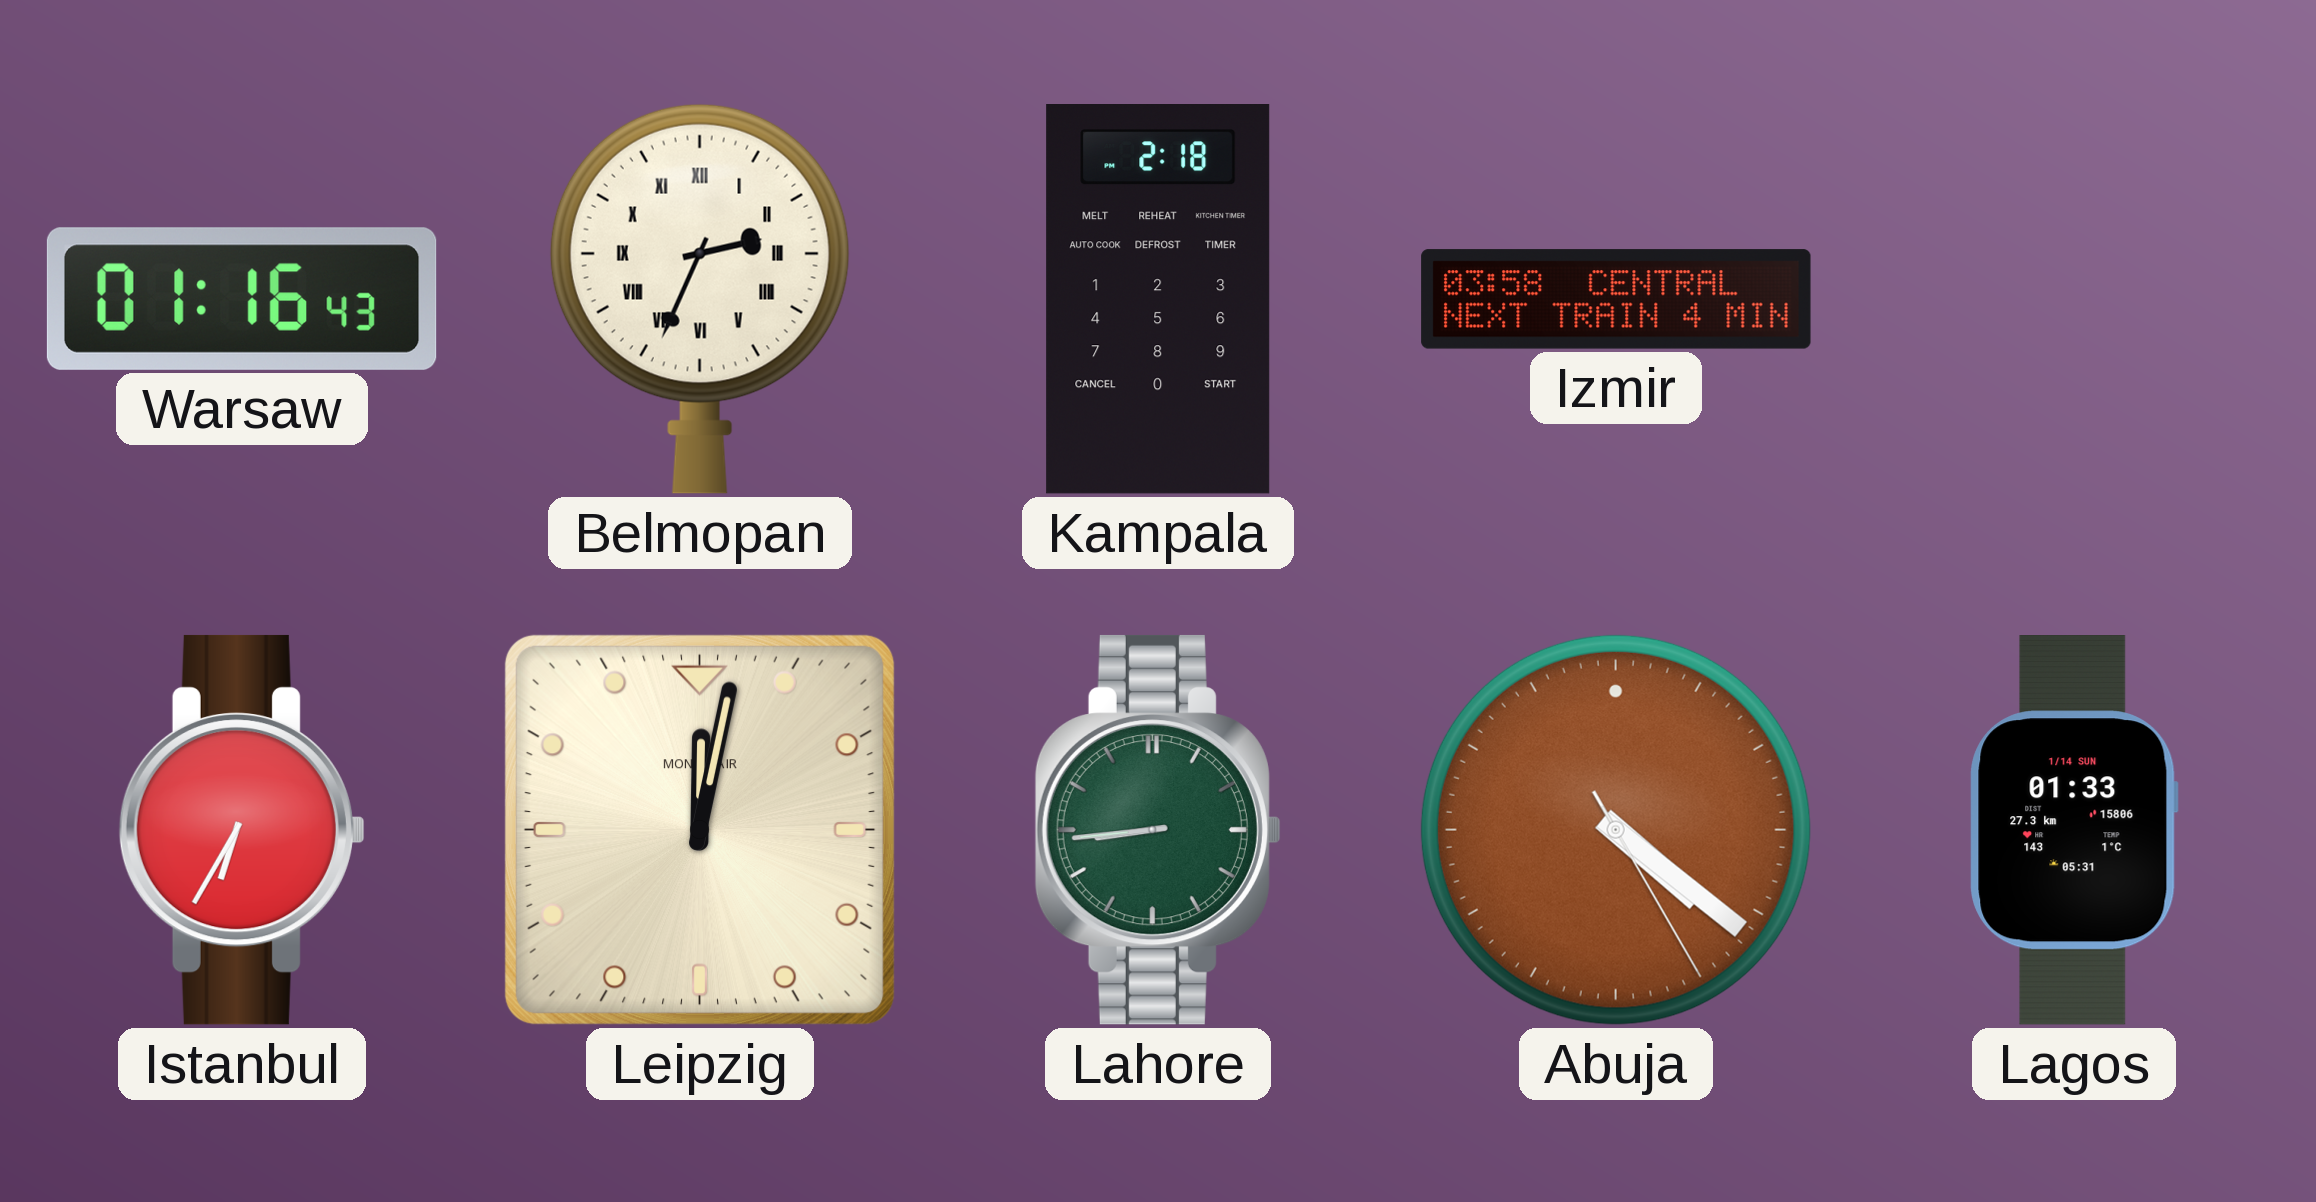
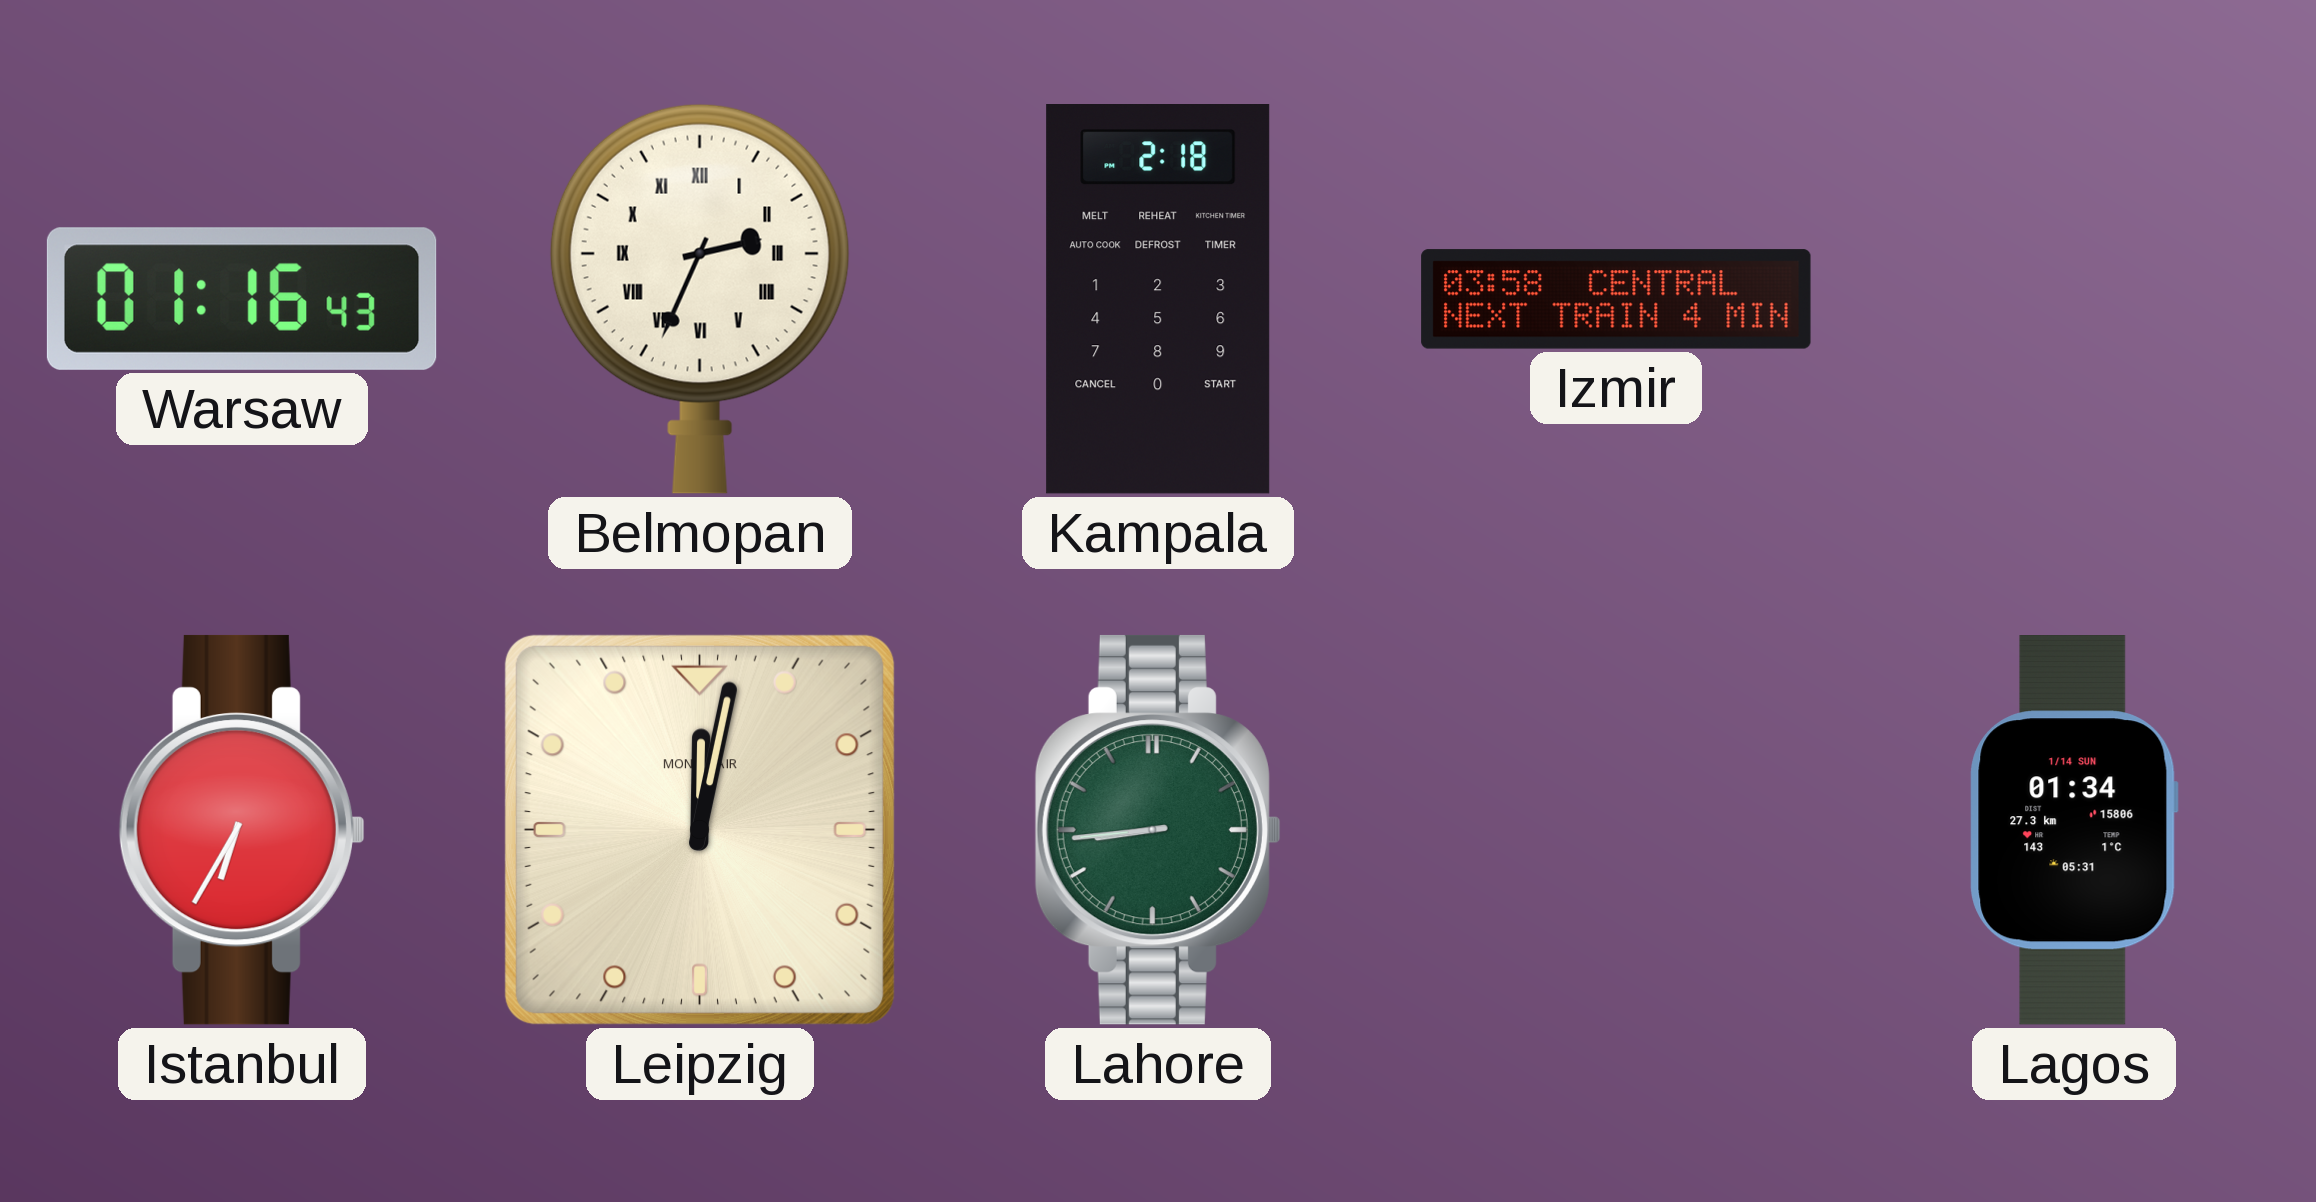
Abuja: 4:21 -> none
Lagos: 01:33 -> 01:34
